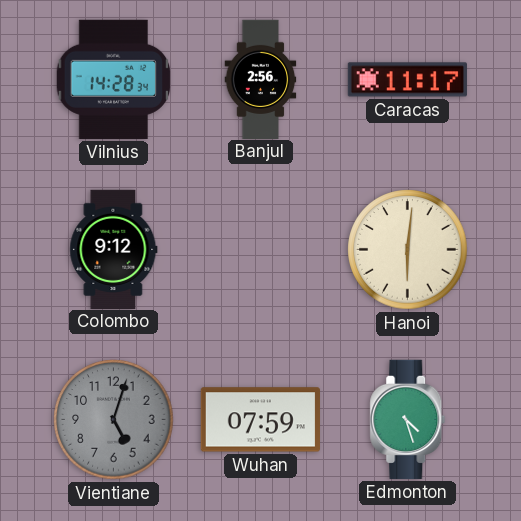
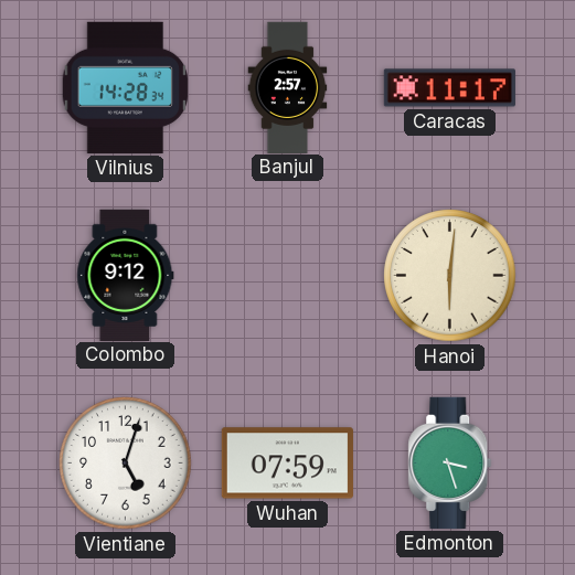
Banjul: 2:56 -> 2:57
Vientiane dial: grey -> white
Edmonton: 4:27 -> 3:27
